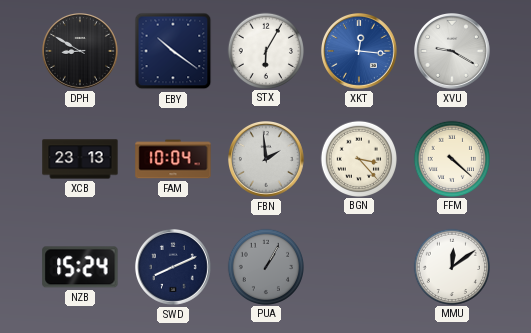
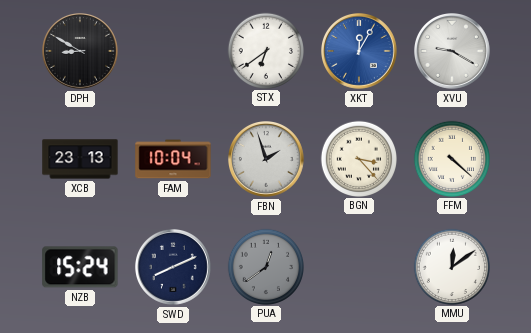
EBY: 10:21 -> none
STX: 6:05 -> 6:39
XKT: 12:16 -> 12:05
FBN: 1:59 -> 1:57
PUA: 1:05 -> 12:39
